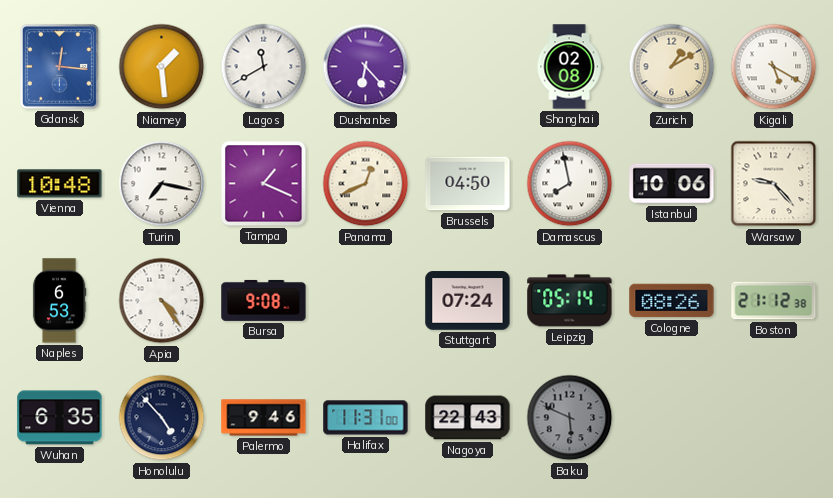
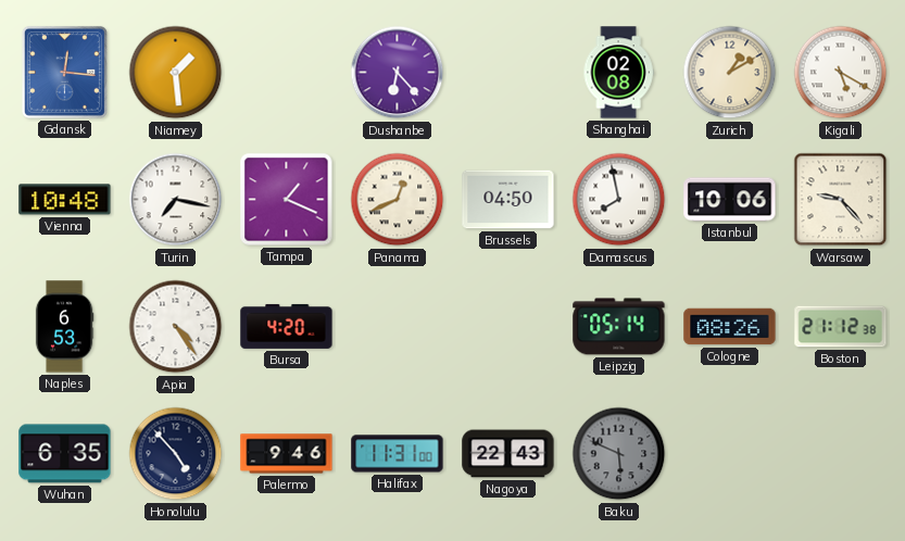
Lagos: 11:40 -> none
Bursa: 9:08 -> 4:20
Stuttgart: 07:24 -> none
